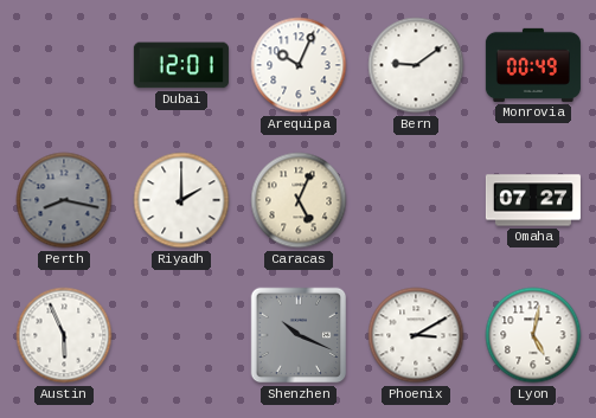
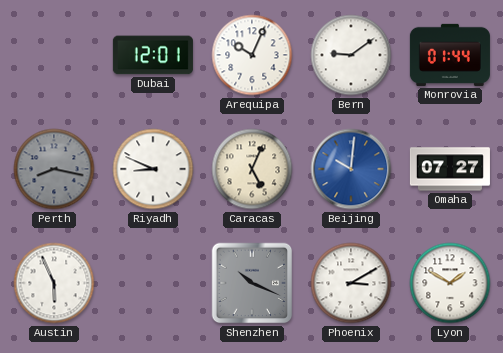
Monrovia: 00:49 -> 01:44
Riyadh: 2:00 -> 8:49
Beijing: none -> 10:01
Lyon: 5:02 -> 1:50
